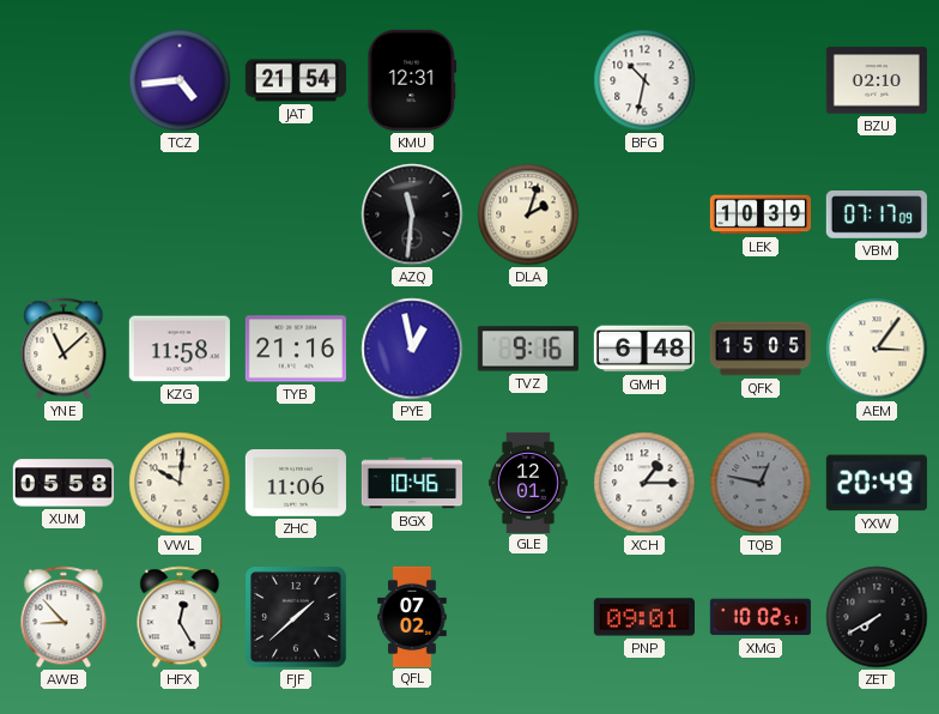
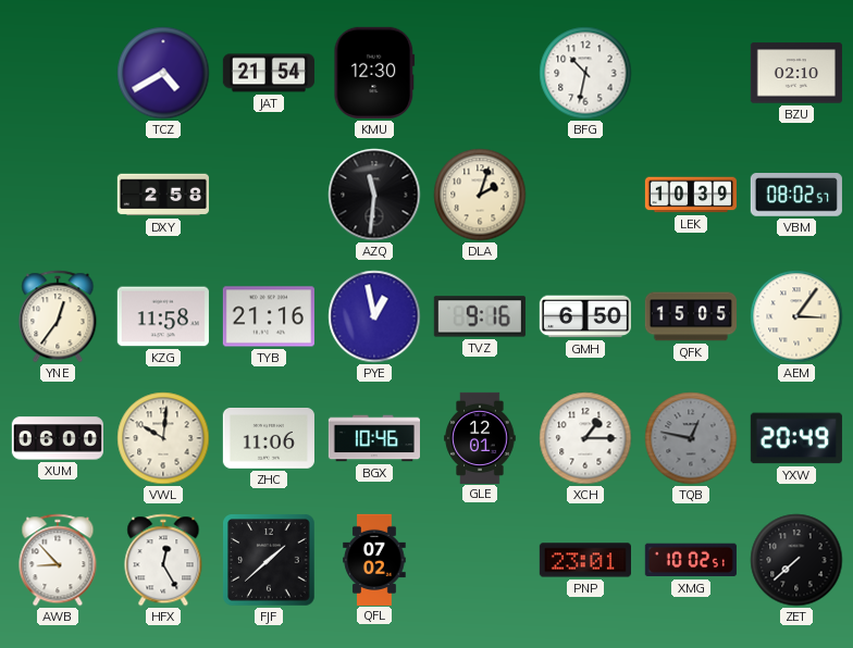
TCZ: 4:44 -> 4:40
KMU: 12:31 -> 12:30
DXY: none -> 2:58
VBM: 07:17 -> 08:02
YNE: 11:08 -> 12:36
GMH: 6:48 -> 6:50
XUM: 05:58 -> 06:00
PNP: 09:01 -> 23:01
ZET: 7:40 -> 7:38
